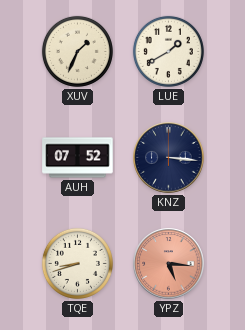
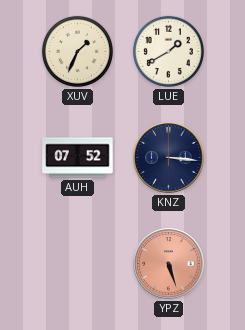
TQE: 8:42 -> none
YPZ: 5:16 -> 5:27
